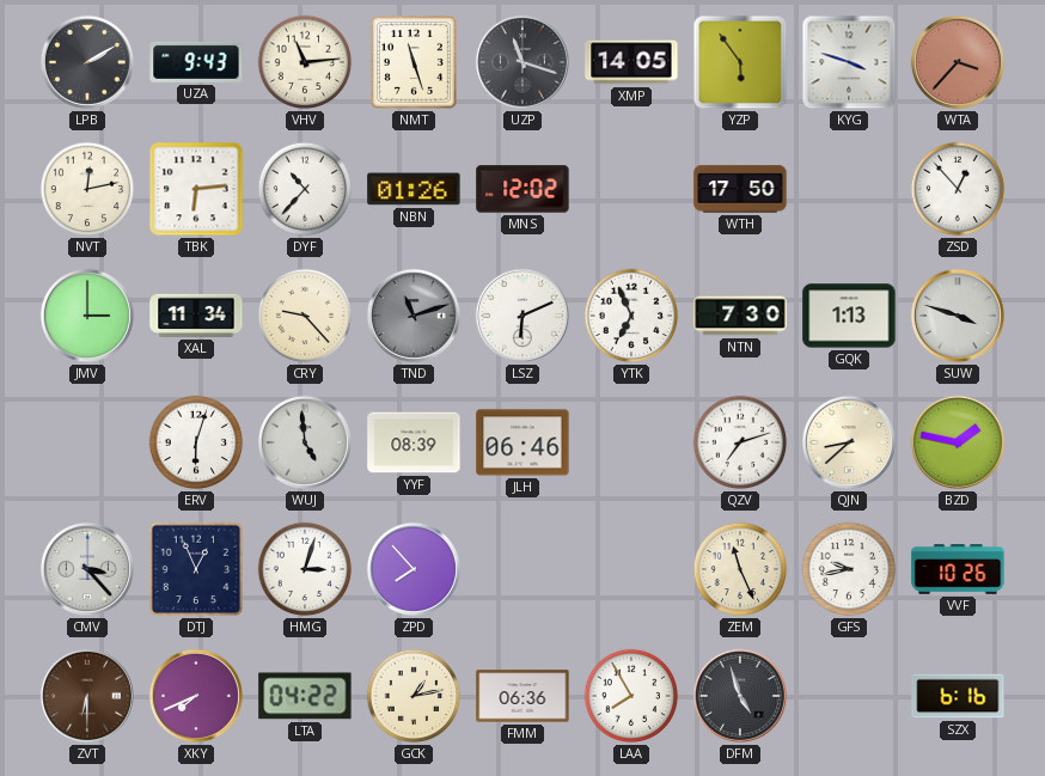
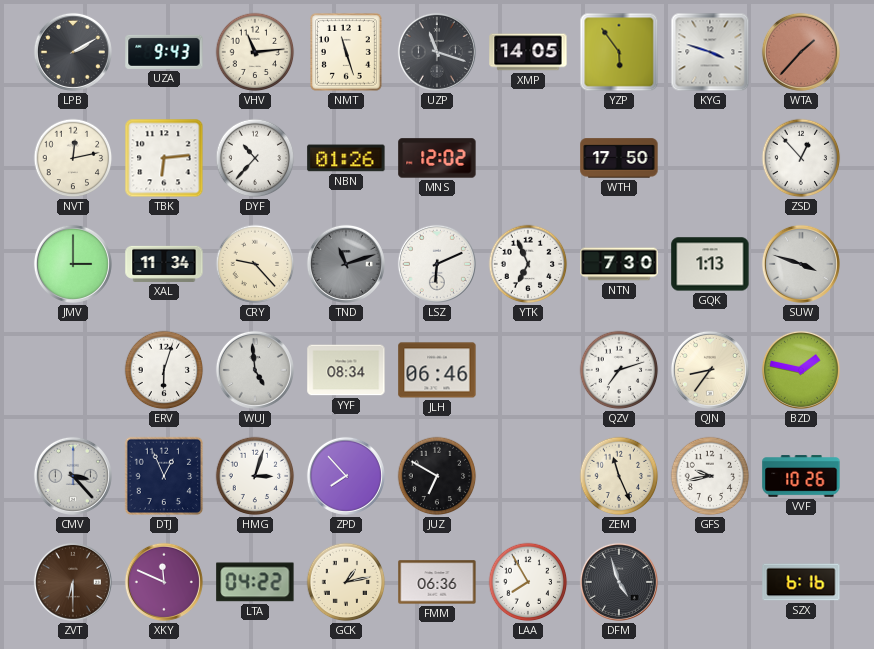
WTA: 3:37 -> 1:37
YYF: 08:39 -> 08:34
QJN: 8:38 -> 8:36
JUZ: none -> 6:50
XKY: 7:41 -> 11:49
